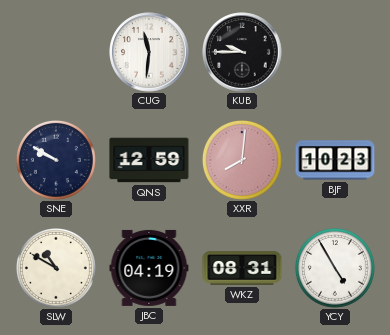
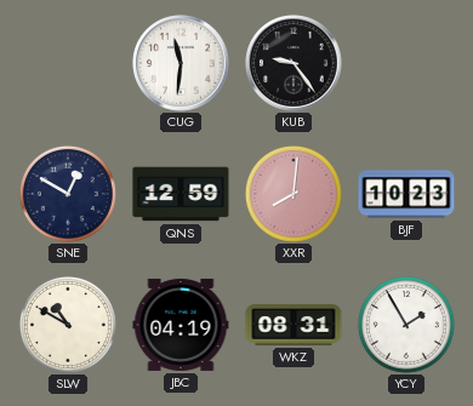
KUB: 9:45 -> 9:24
SNE: 9:50 -> 12:50
YCY: 4:55 -> 1:55
